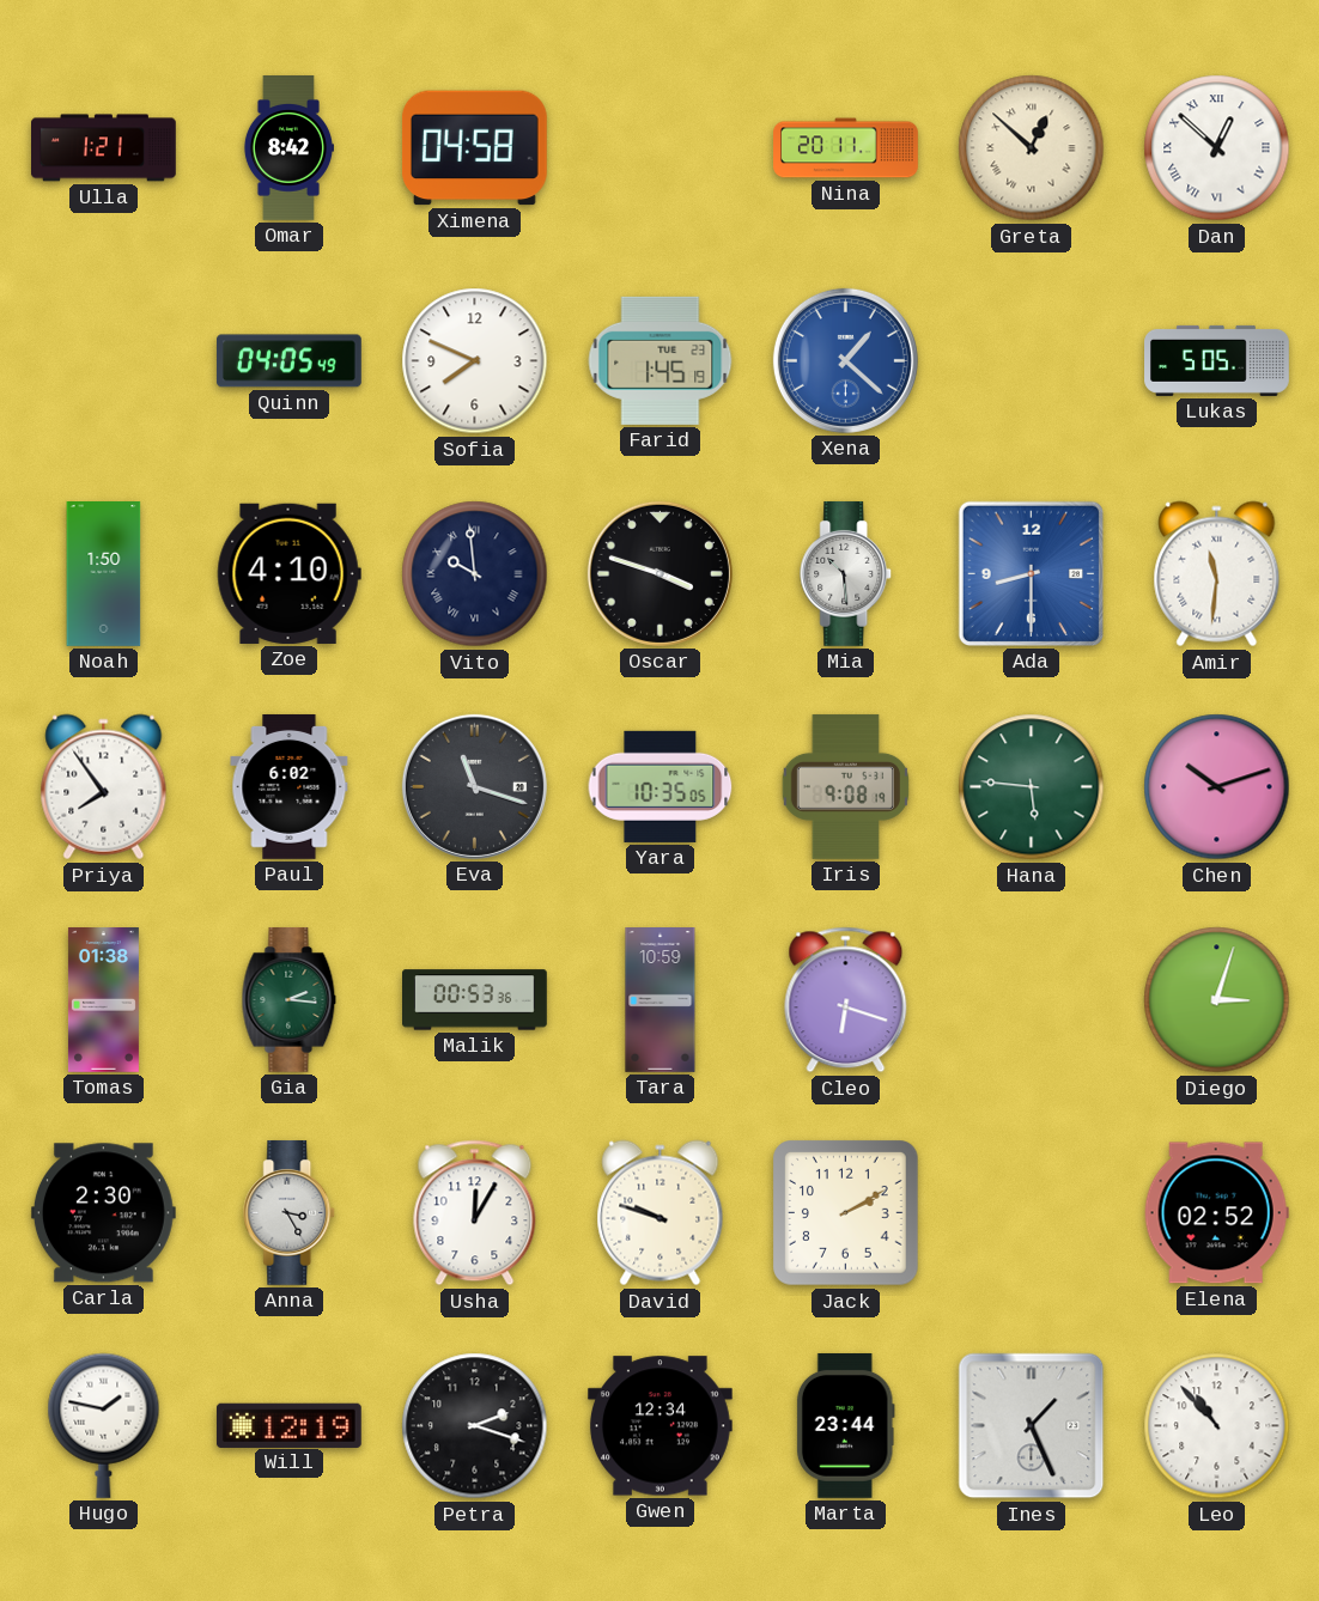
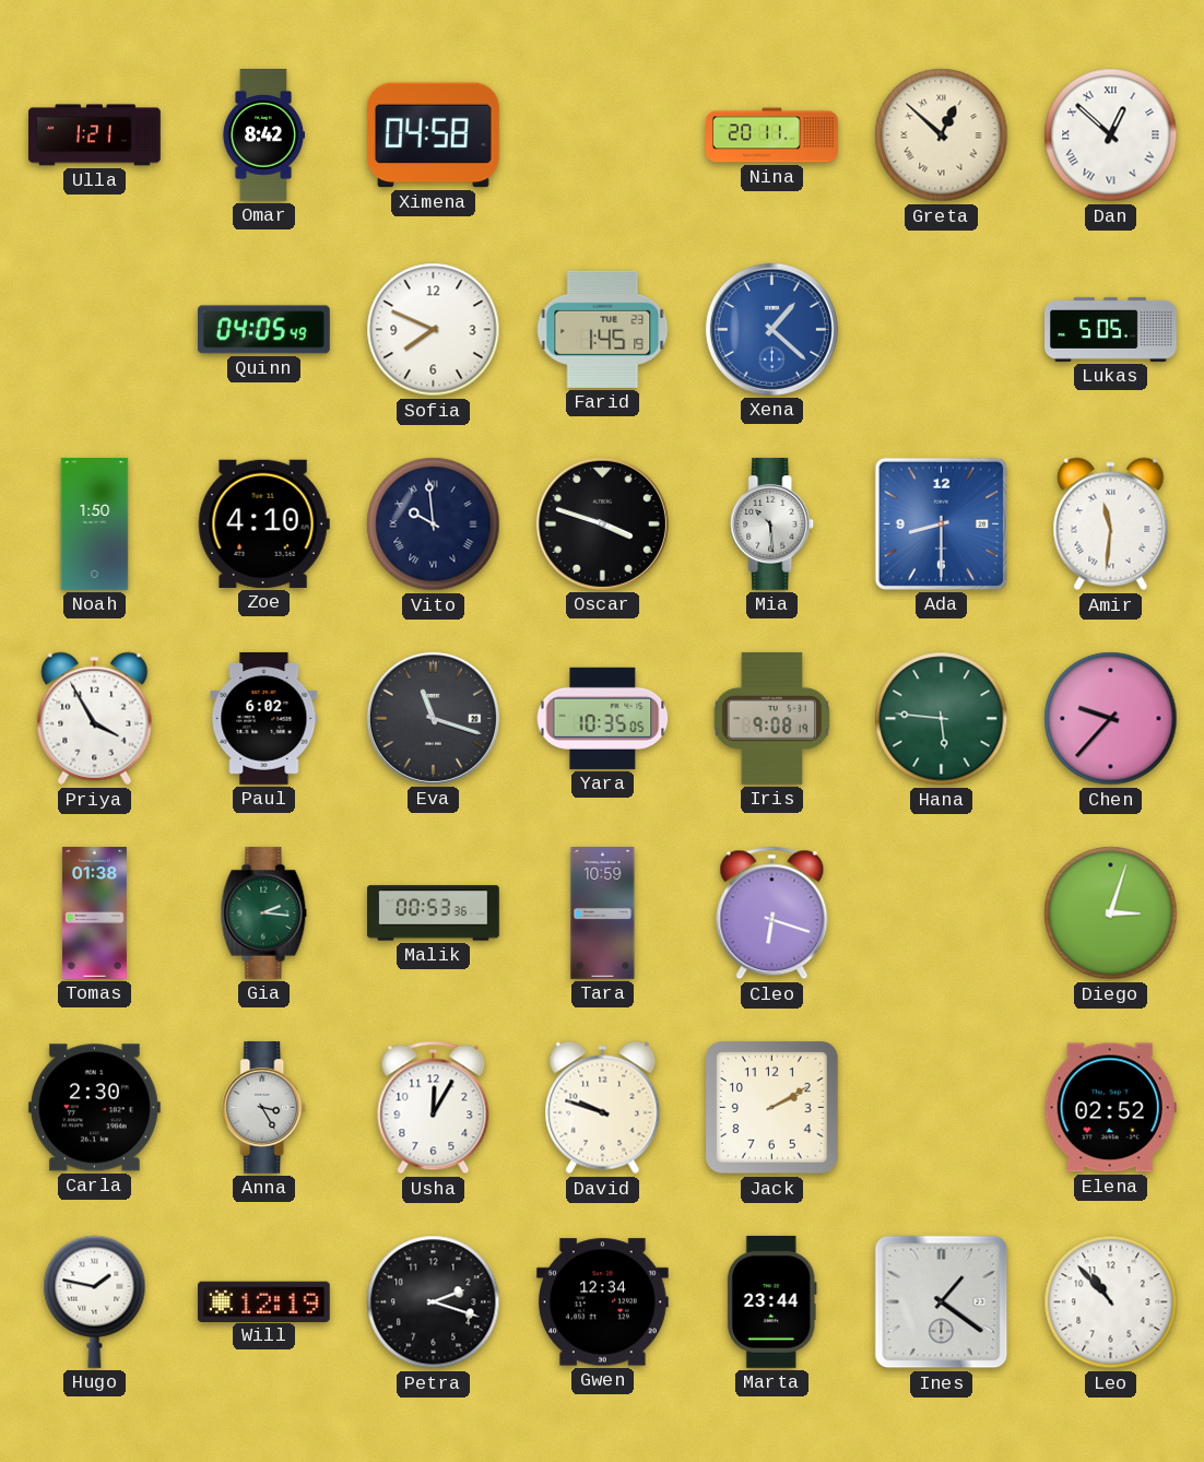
Priya: 7:54 -> 3:55
Chen: 10:12 -> 9:37
Ines: 1:26 -> 1:21
